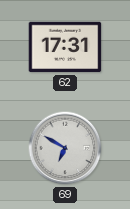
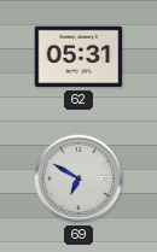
62: 17:31 -> 05:31
